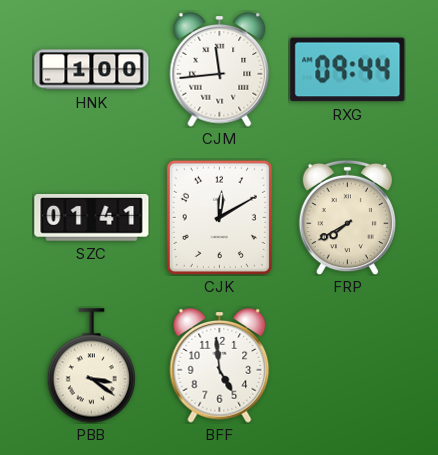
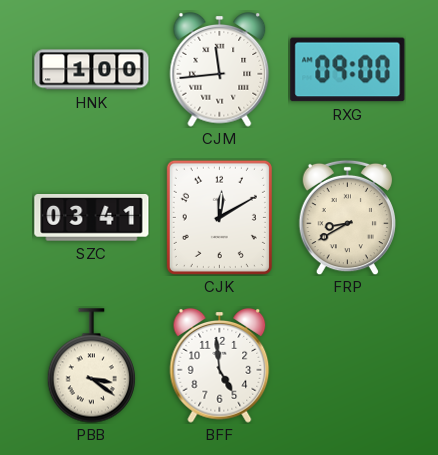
RXG: 09:44 -> 09:00
SZC: 01:41 -> 03:41
FRP: 7:40 -> 8:40
